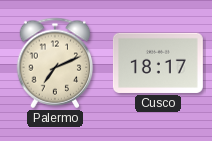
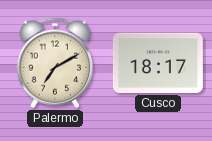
Palermo: 7:11 -> 7:10
